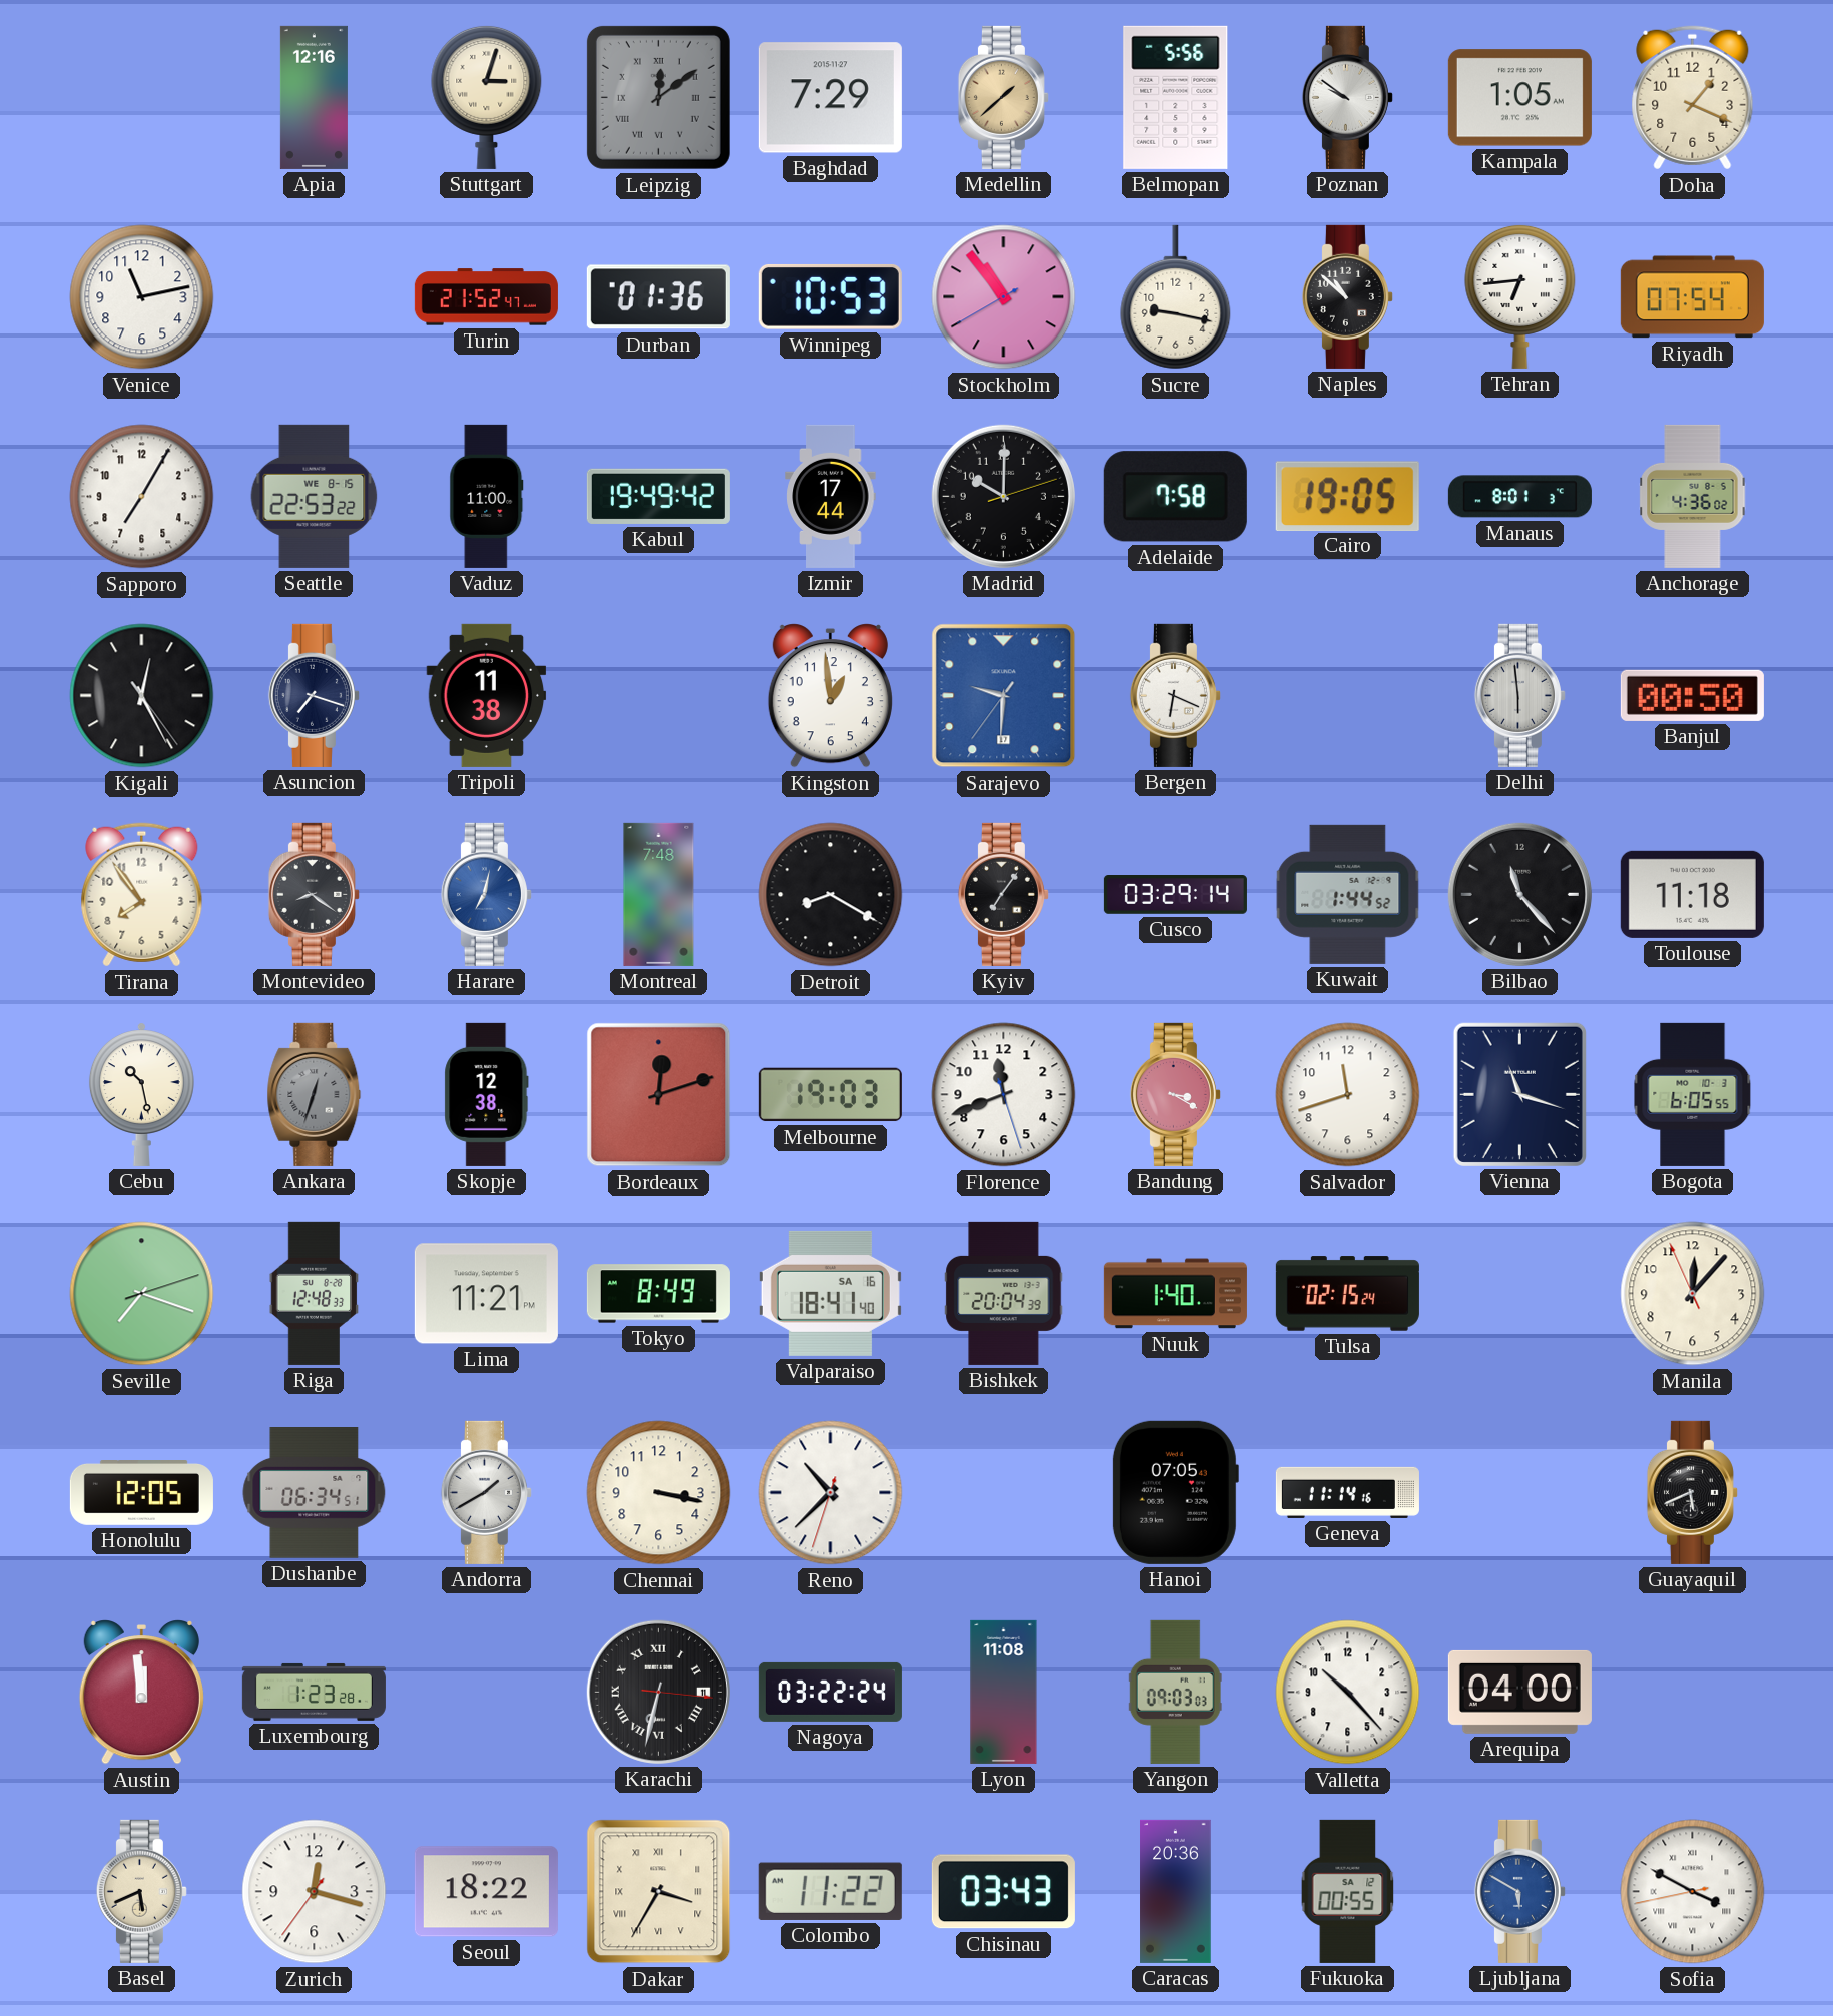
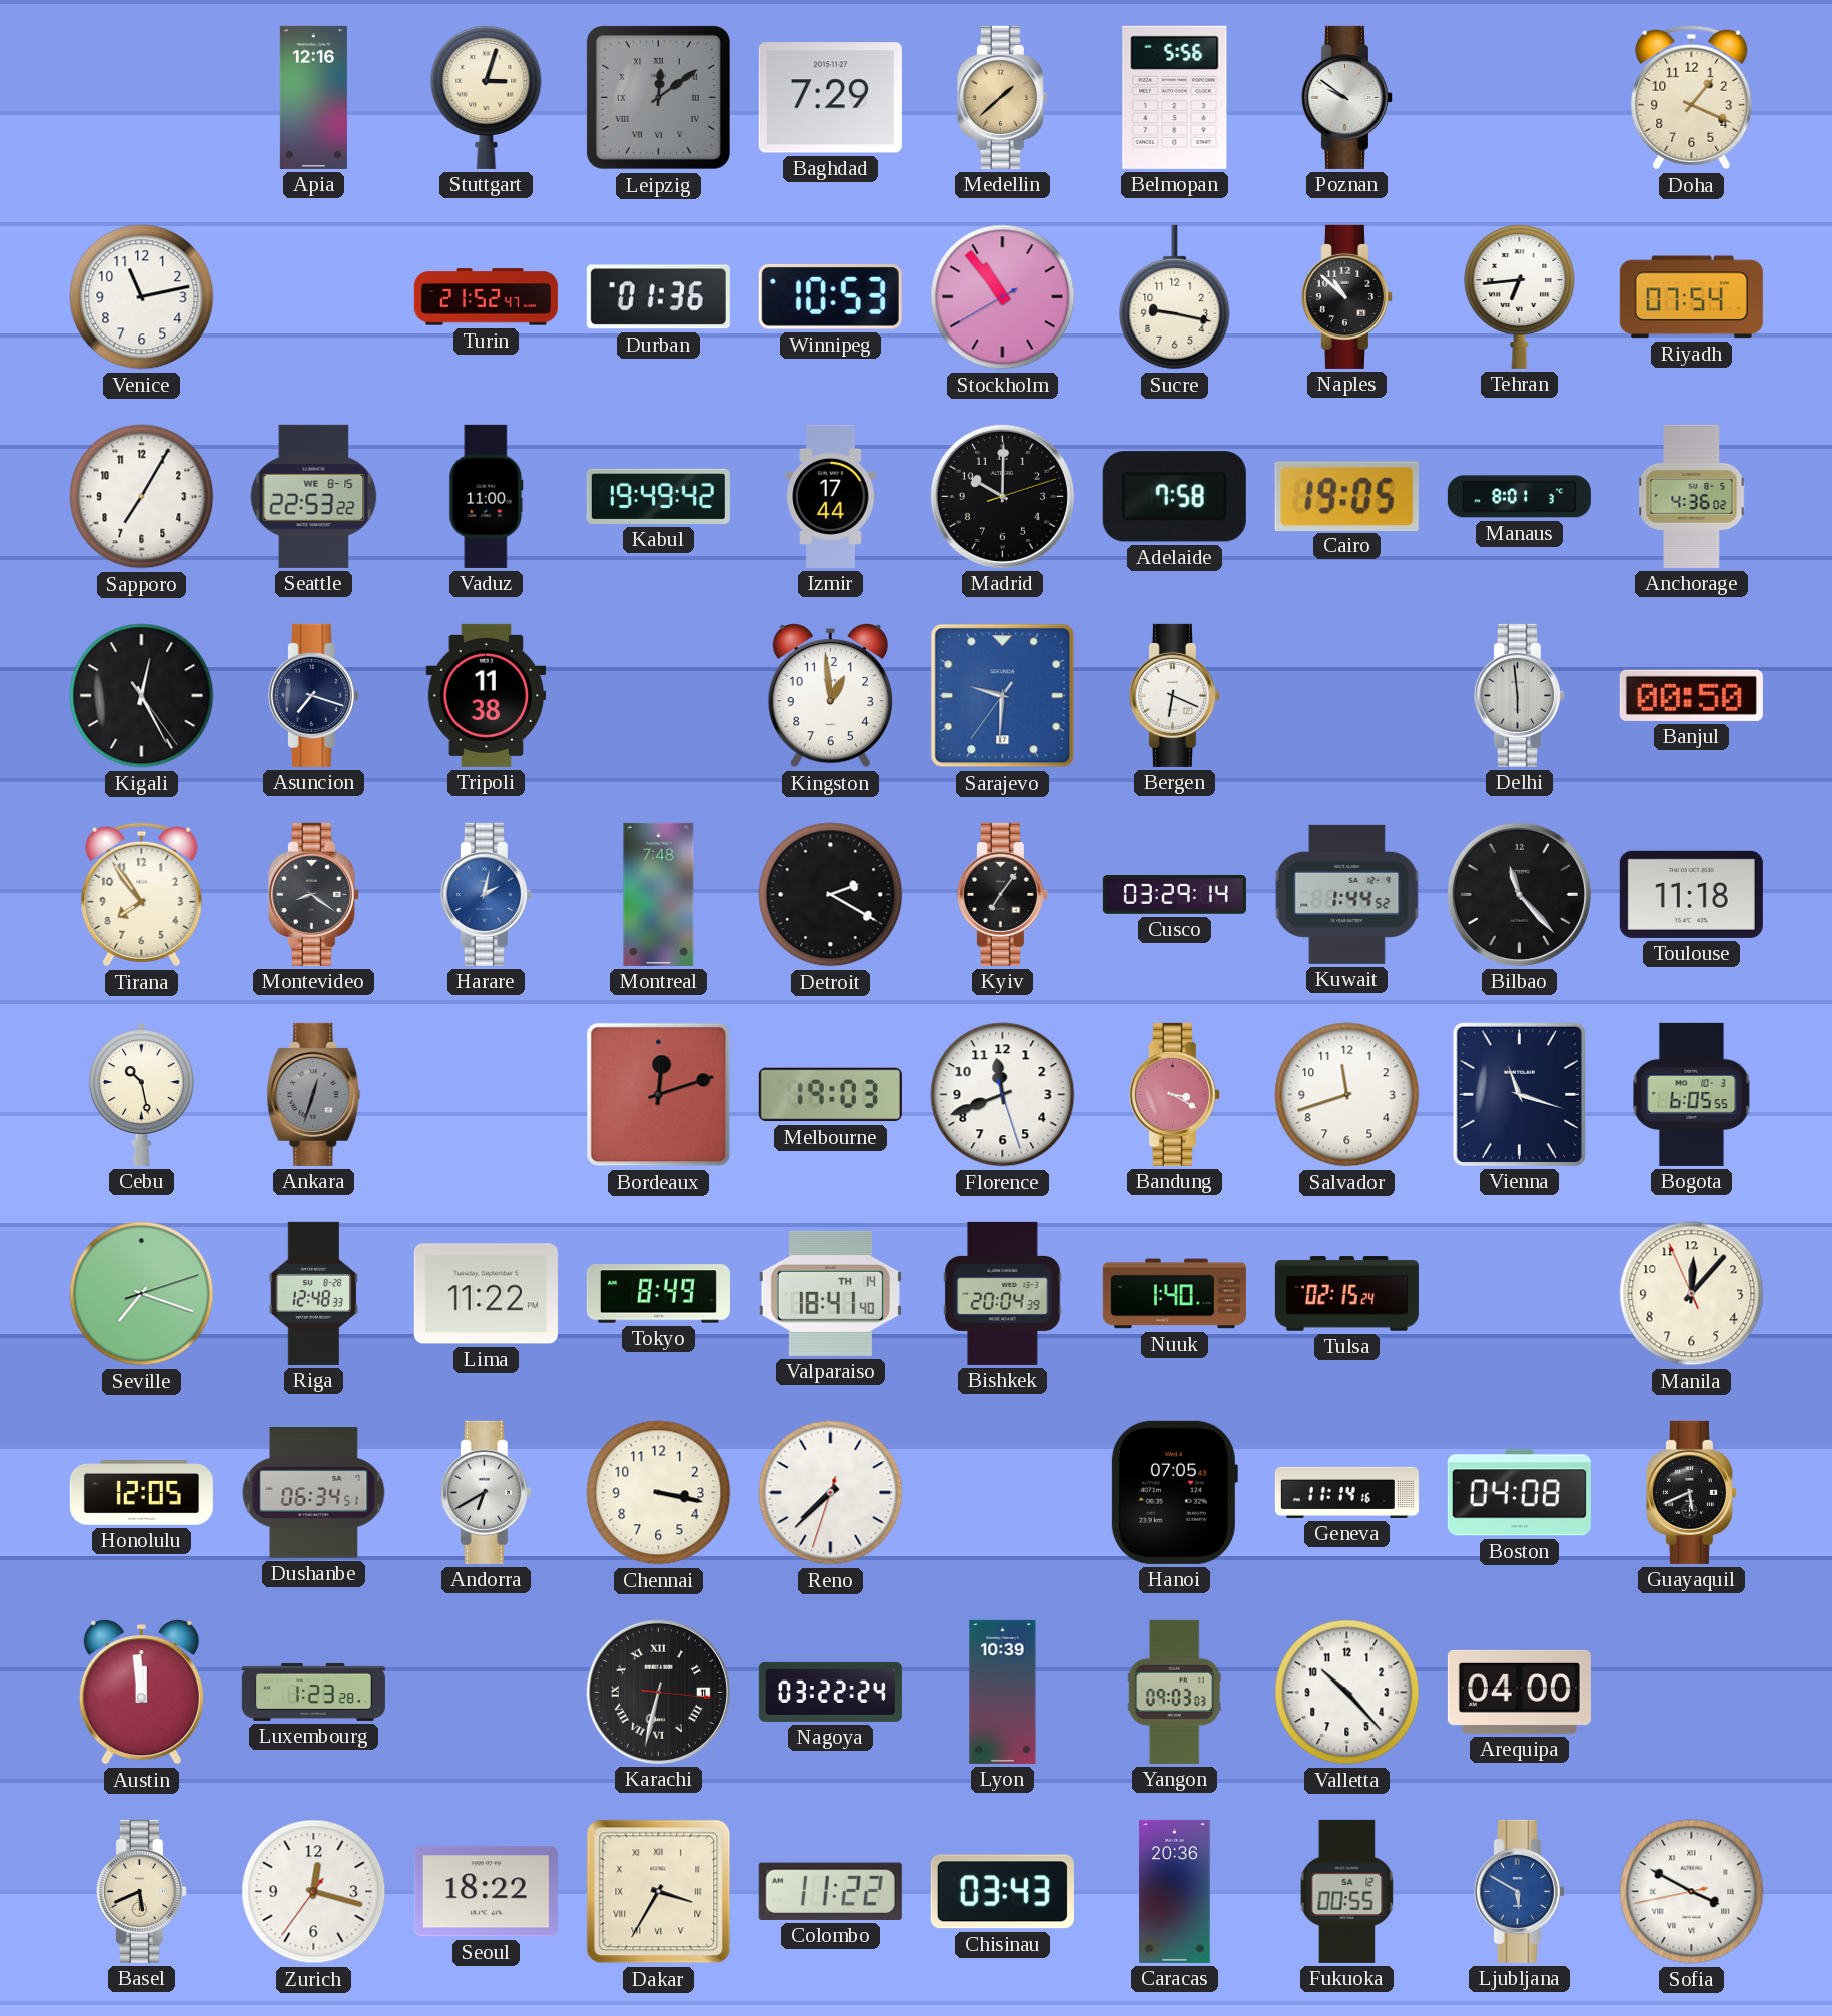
Kampala: 1:05 -> none
Harare: 7:02 -> 2:02
Detroit: 8:20 -> 2:20
Skopje: 12:38 -> none
Lima: 11:21 -> 11:22
Valparaiso date: SA 16 -> TH 14
Andorra: 1:40 -> 6:40
Reno: 10:37 -> 7:37
Boston: none -> 04:08
Lyon: 11:08 -> 10:39
